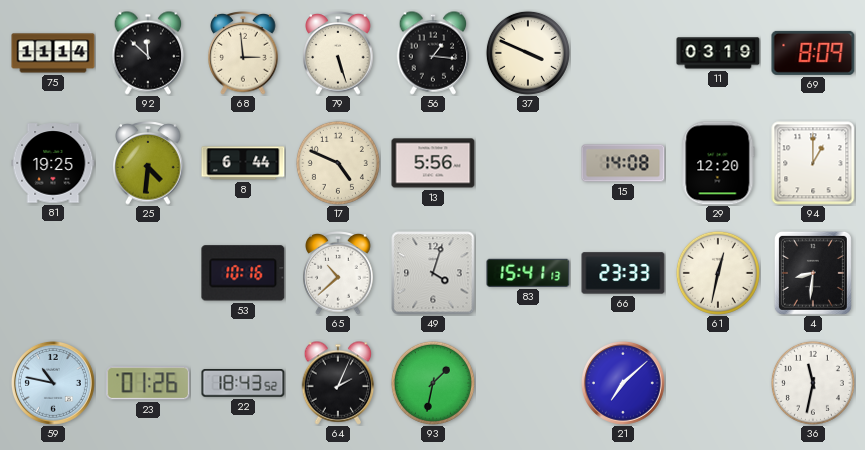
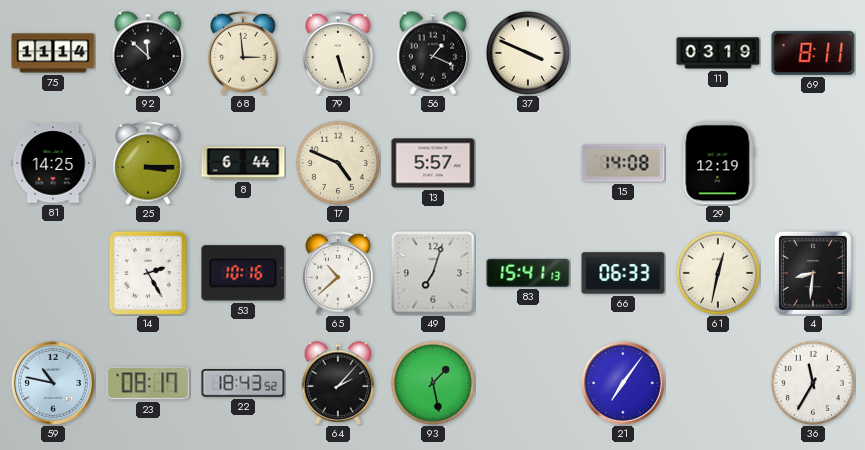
56: 1:16 -> 1:19
69: 8:09 -> 8:11
81: 19:25 -> 14:25
25: 4:31 -> 3:15
13: 5:56 -> 5:57
29: 12:20 -> 12:19
94: 1:00 -> none
14: none -> 2:25
49: 4:03 -> 7:03
66: 23:33 -> 06:33
23: 01:26 -> 08:17
64: 2:04 -> 2:07
93: 1:32 -> 1:28
21: 7:08 -> 7:06
36: 11:32 -> 11:35
